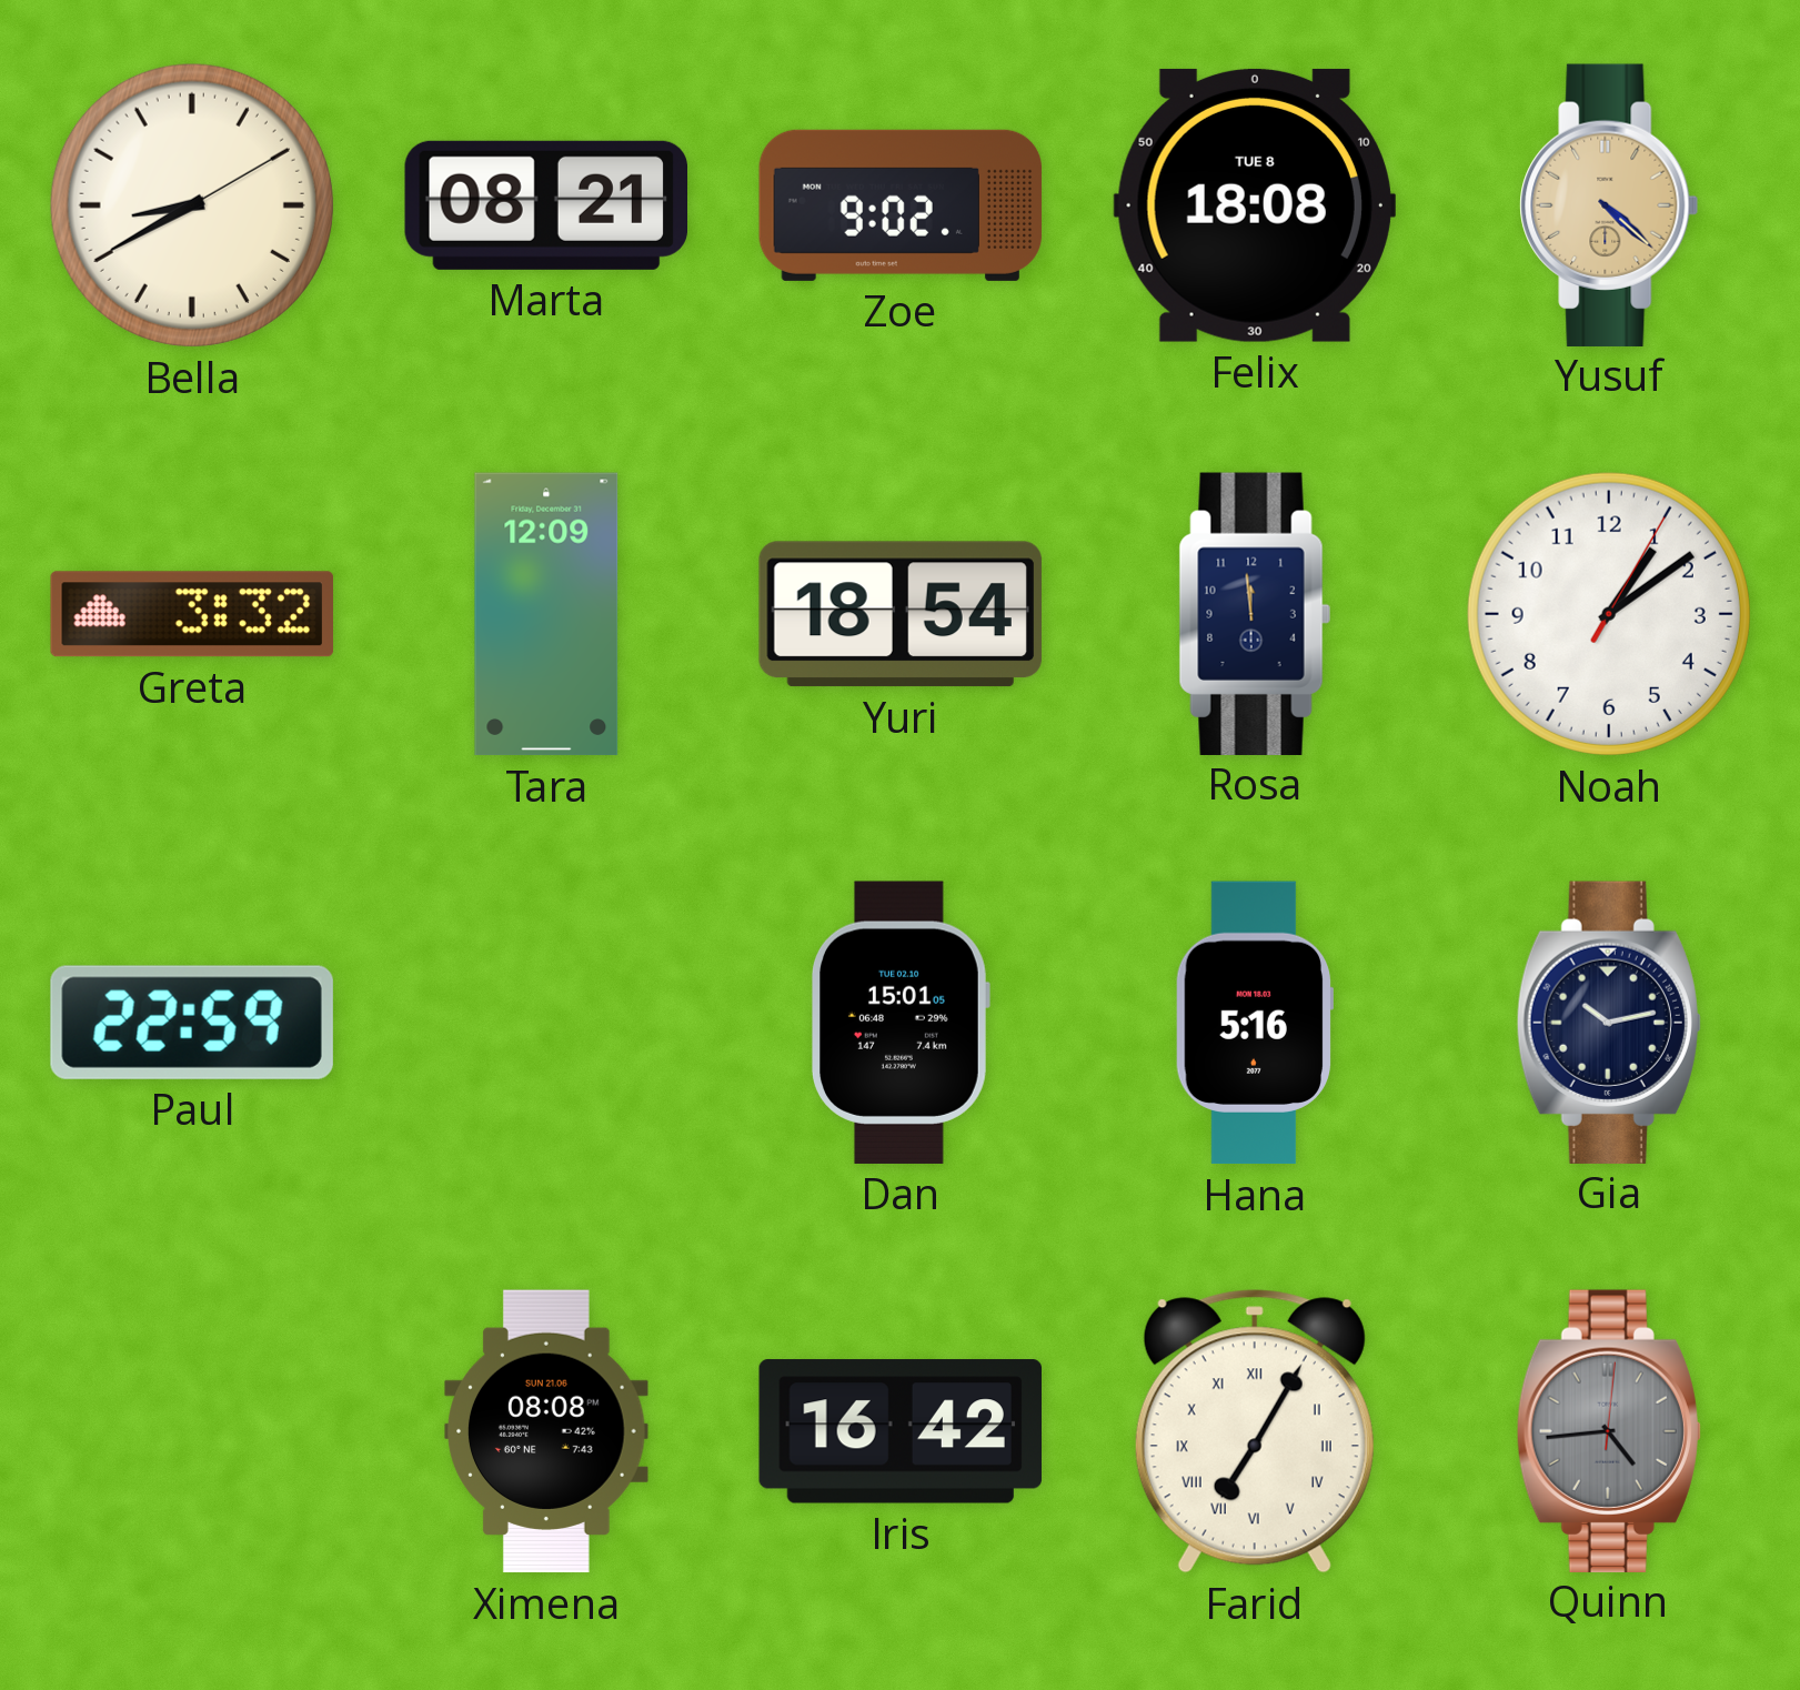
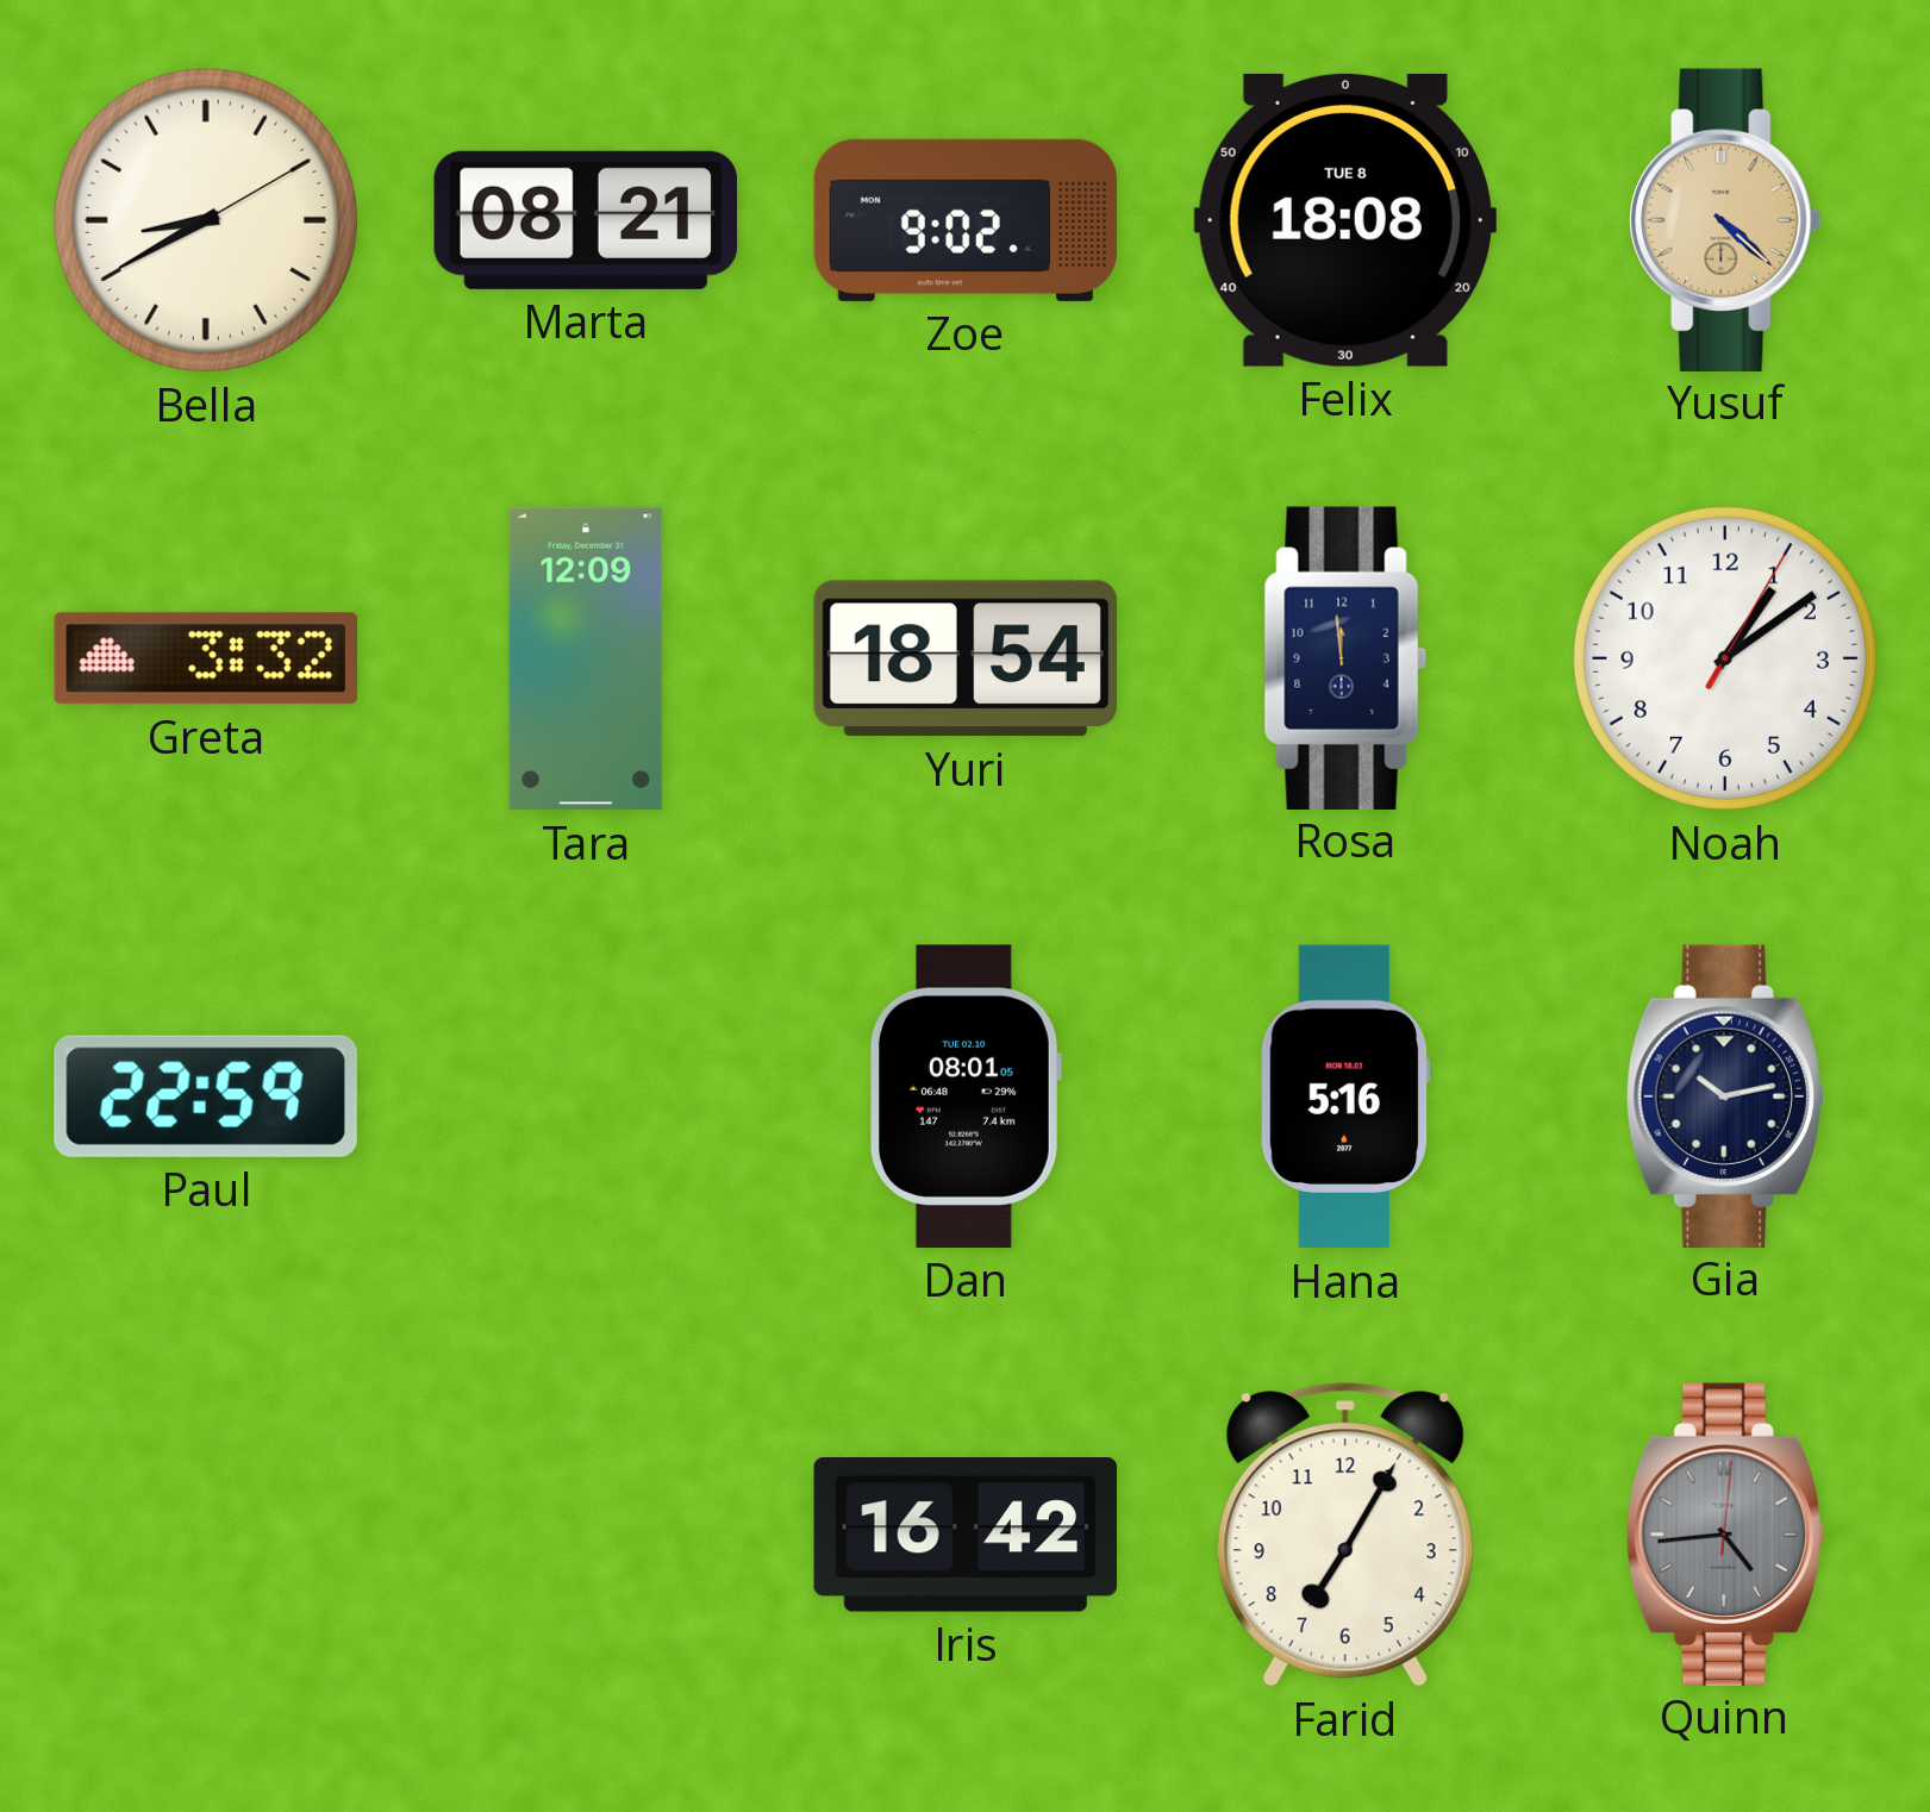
Dan: 15:01 -> 08:01
Ximena: 08:08 -> none
Farid numerals: Roman -> Arabic
